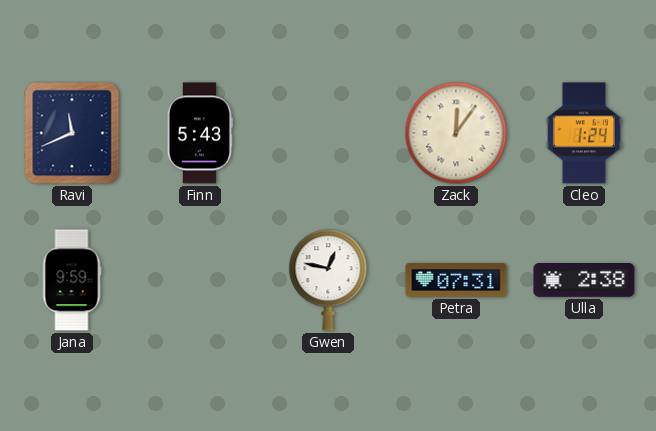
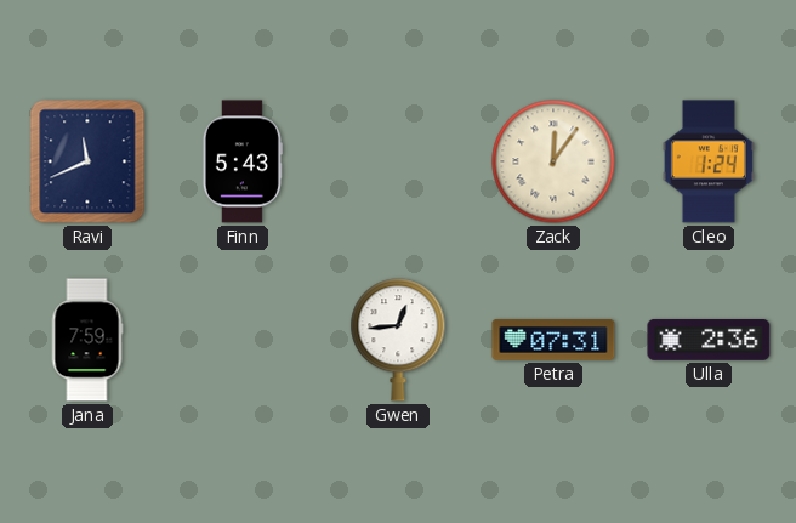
Jana: 9:59 -> 7:59
Gwen: 12:47 -> 12:44
Ulla: 2:38 -> 2:36
